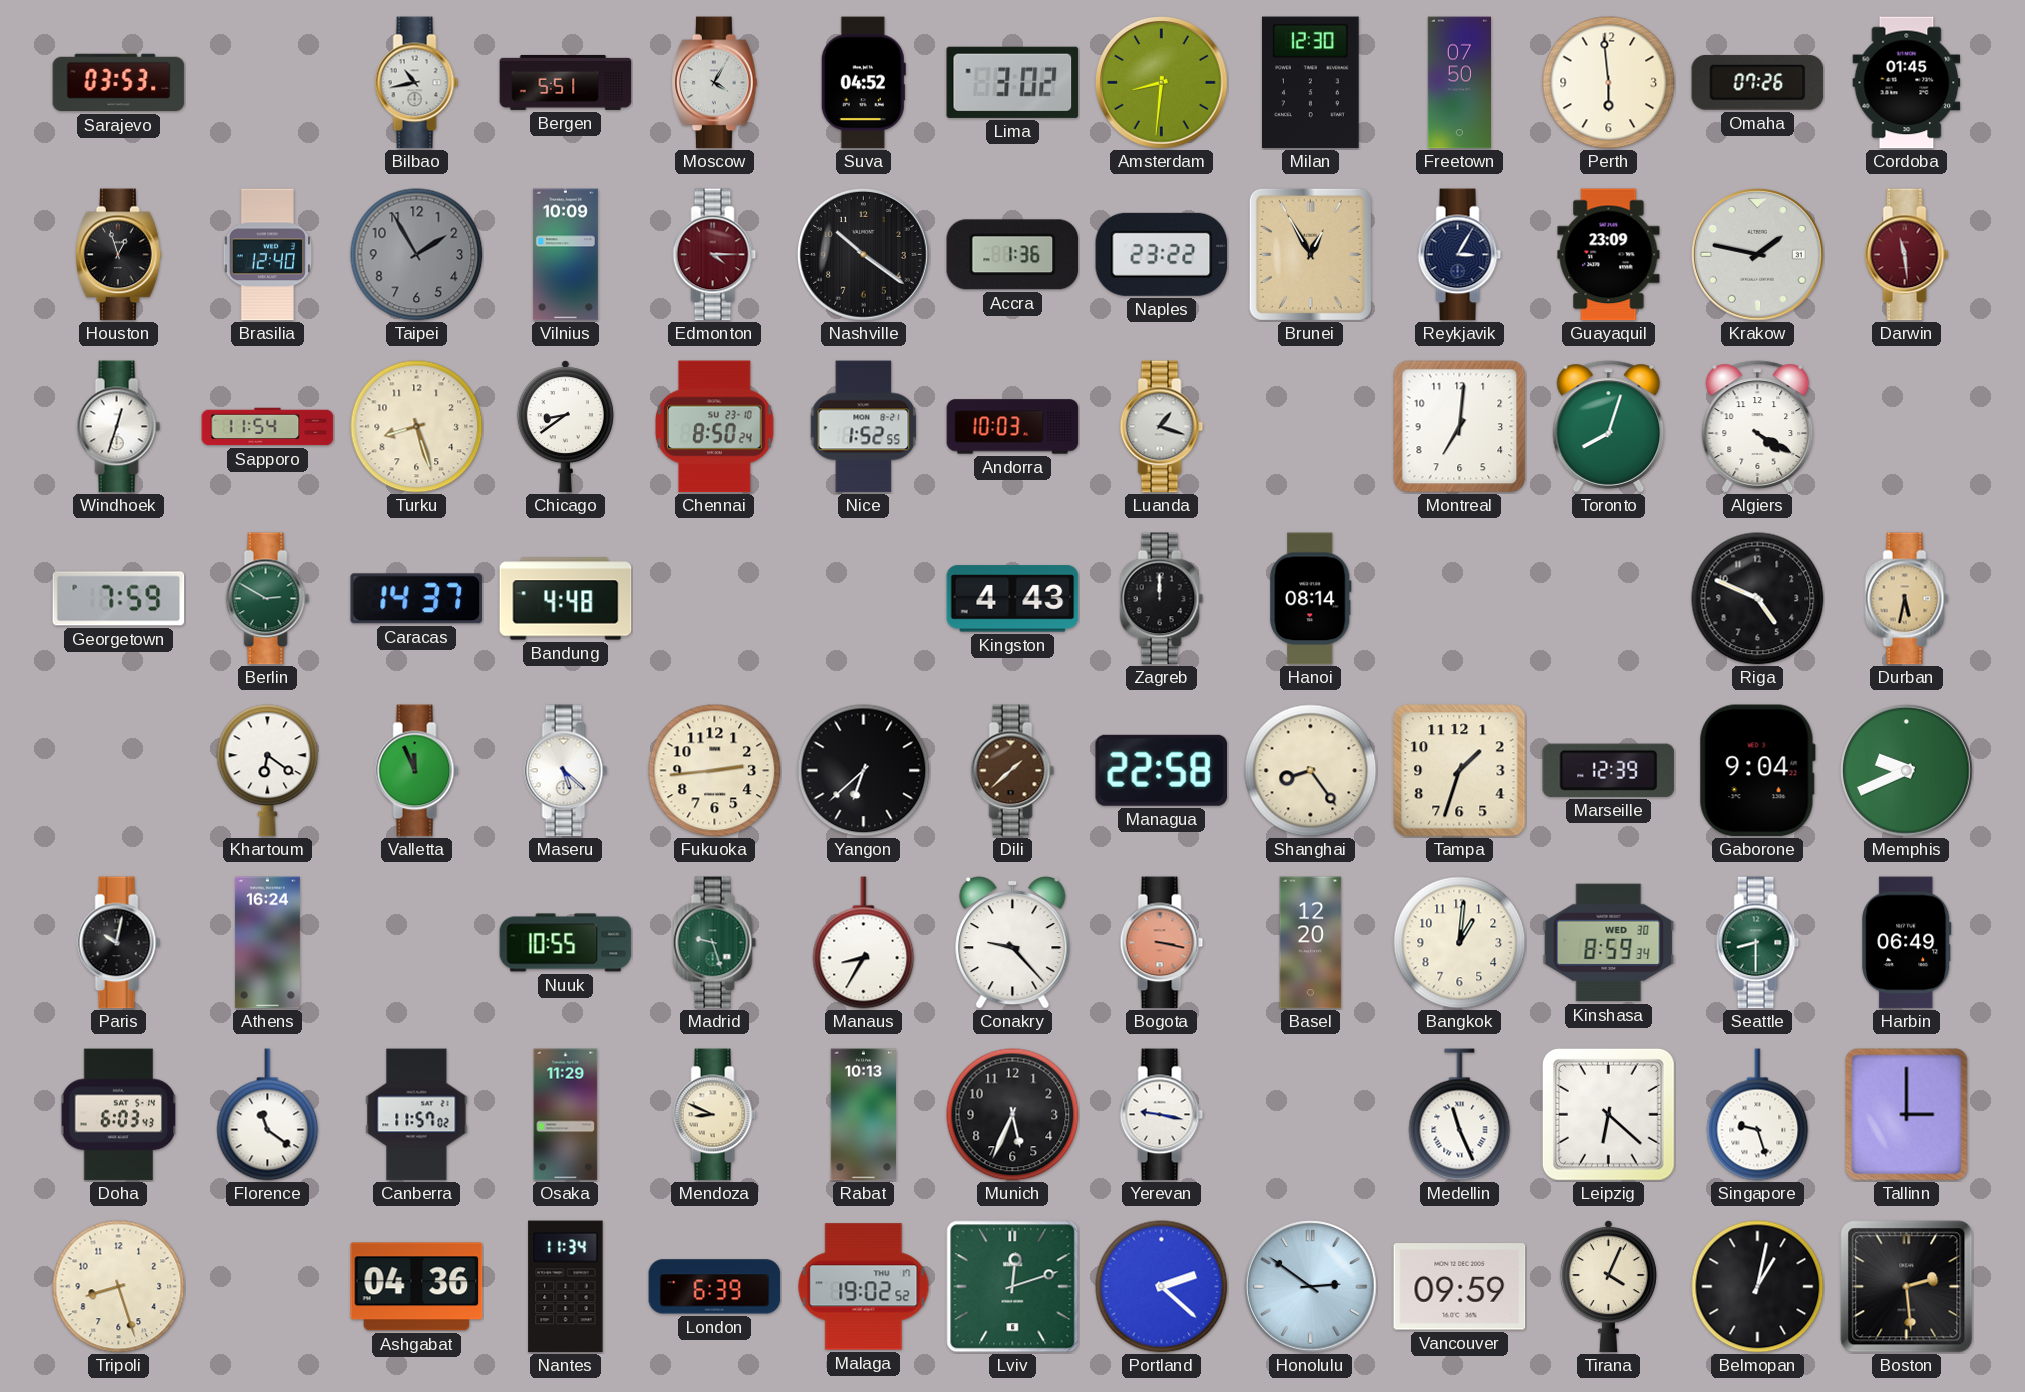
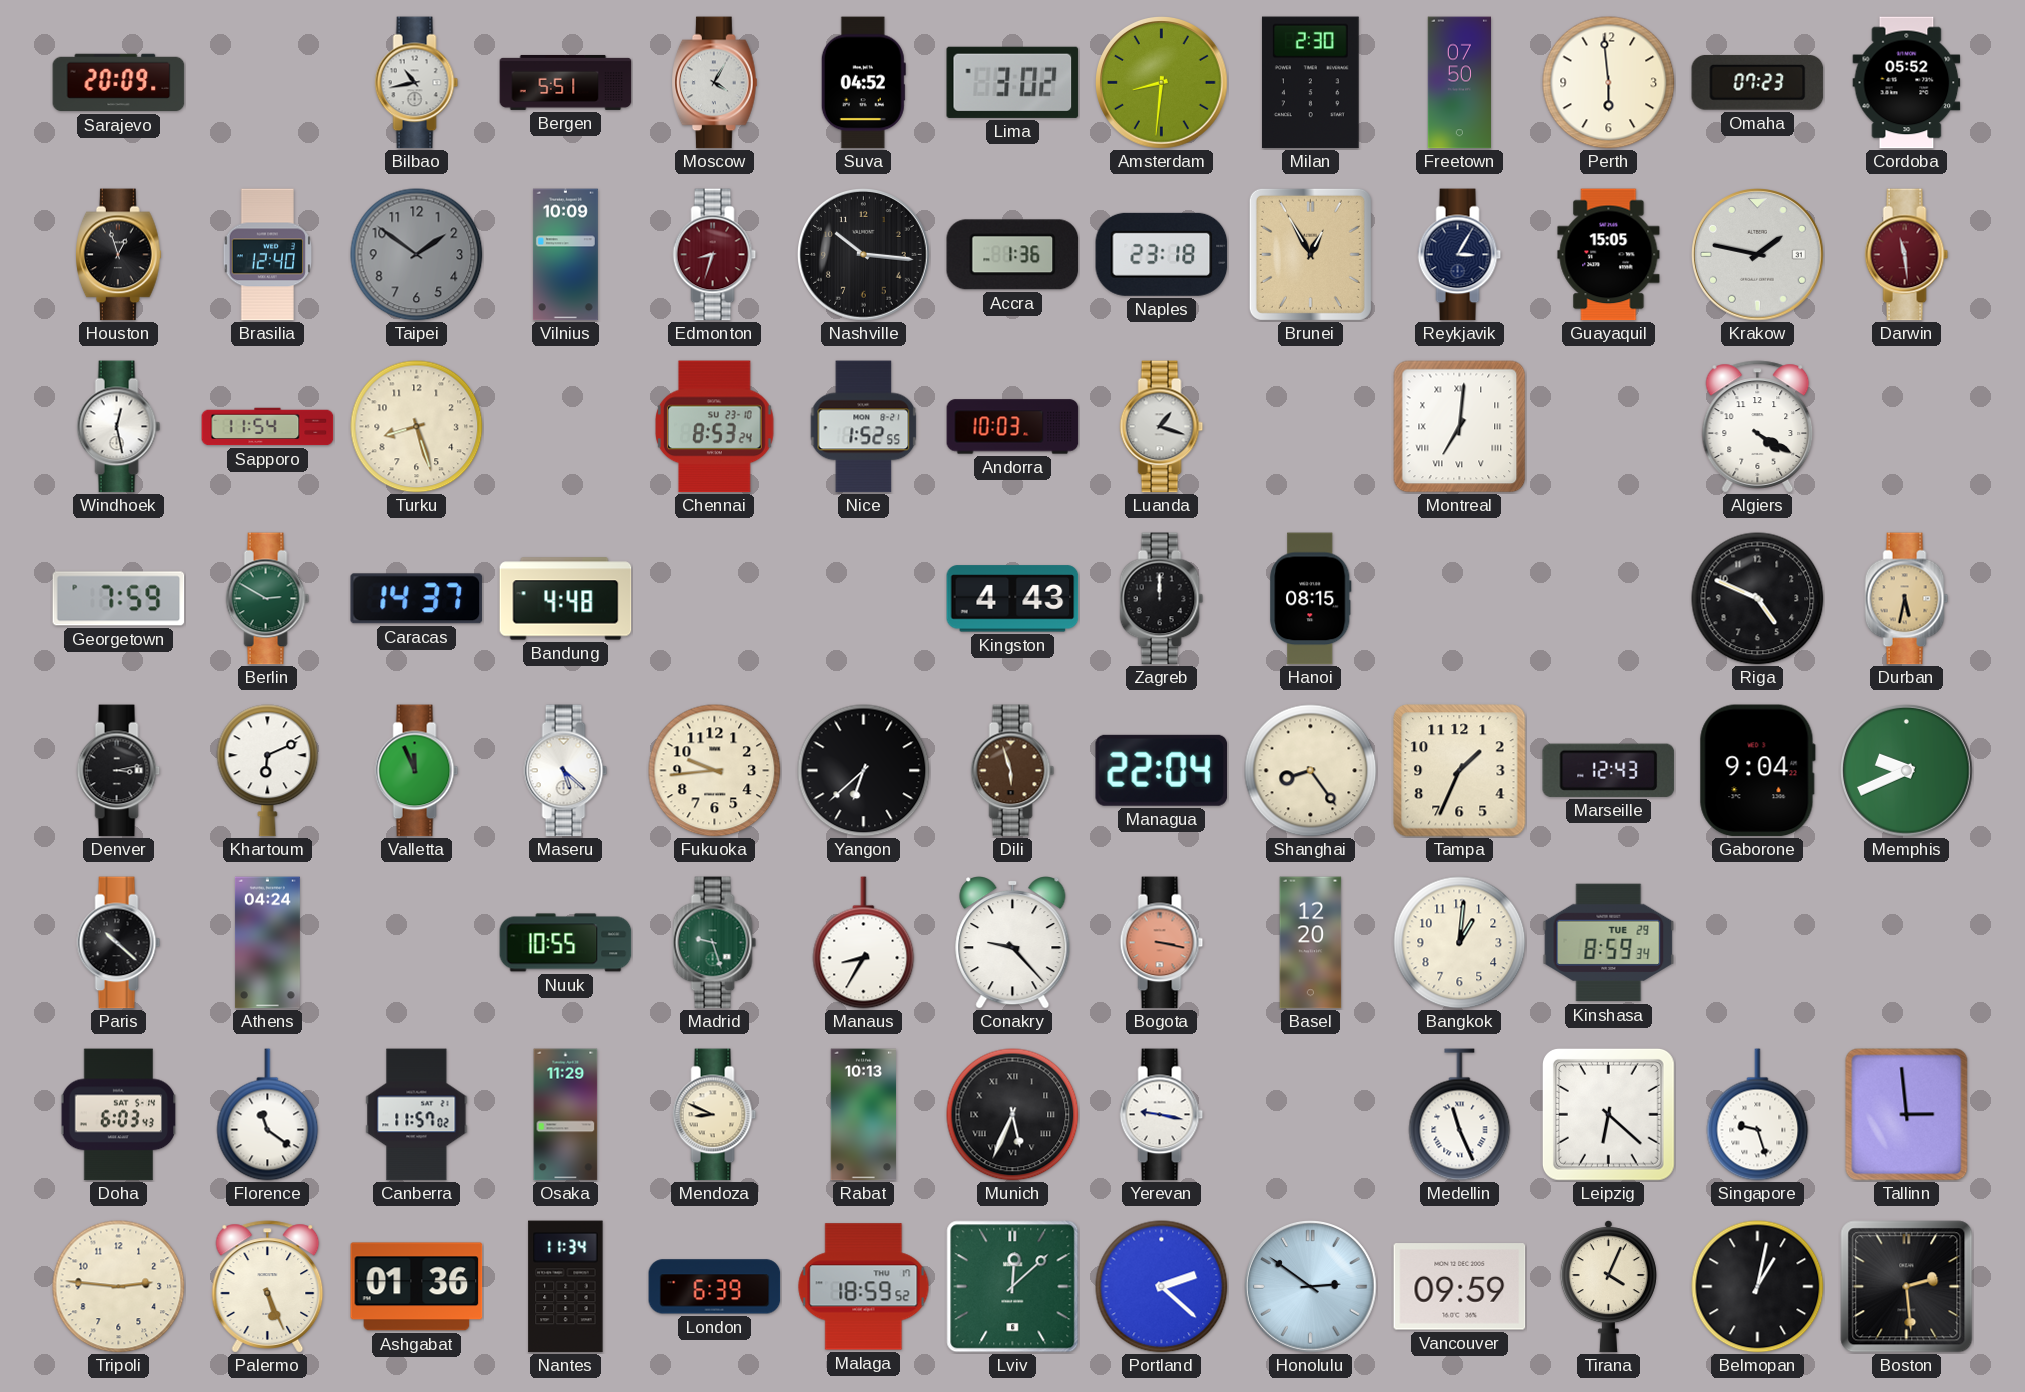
Sarajevo: 03:53 -> 20:09
Milan: 12:30 -> 2:30
Omaha: 07:26 -> 07:23
Cordoba: 01:45 -> 05:52
Taipei: 1:55 -> 1:51
Edmonton: 4:15 -> 8:33
Nashville: 10:21 -> 10:16
Naples: 23:22 -> 23:18
Guayaquil: 23:09 -> 15:05
Windhoek: 12:33 -> 12:28
Chicago: 8:39 -> none
Chennai: 8:50 -> 8:53
Montreal numerals: Arabic -> Roman
Toronto: 8:03 -> none
Hanoi: 08:14 -> 08:15
Denver: none -> 3:13
Khartoum: 6:21 -> 6:11
Fukuoka: 2:44 -> 9:44
Dili: 1:38 -> 5:57
Managua: 22:58 -> 22:04
Tampa: 1:33 -> 1:34
Marseille: 12:39 -> 12:43
Paris: 10:02 -> 10:22
Athens: 16:24 -> 04:24
Kinshasa date: WED 30 -> TUE 29
Seattle: 8:30 -> none
Harbin: 06:49 -> none
Munich numerals: Arabic -> Roman
Tallinn: 3:00 -> 2:59
Tripoli: 8:27 -> 2:46
Palermo: none -> 5:26
Ashgabat: 04:36 -> 01:36
Malaga: 19:02 -> 18:59
Lviv: 12:12 -> 12:08
